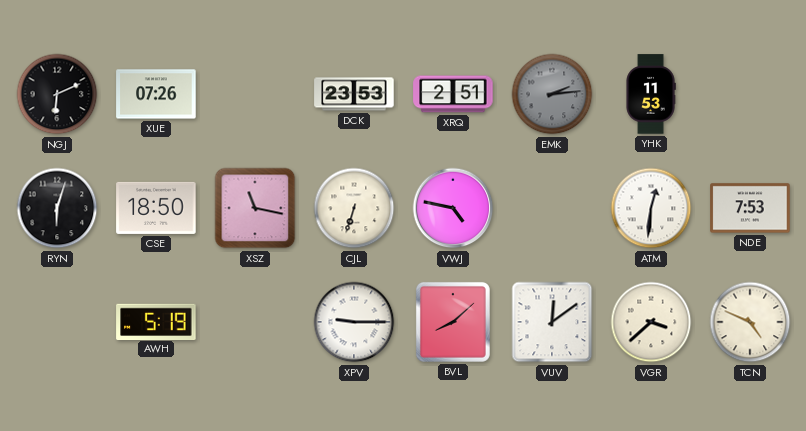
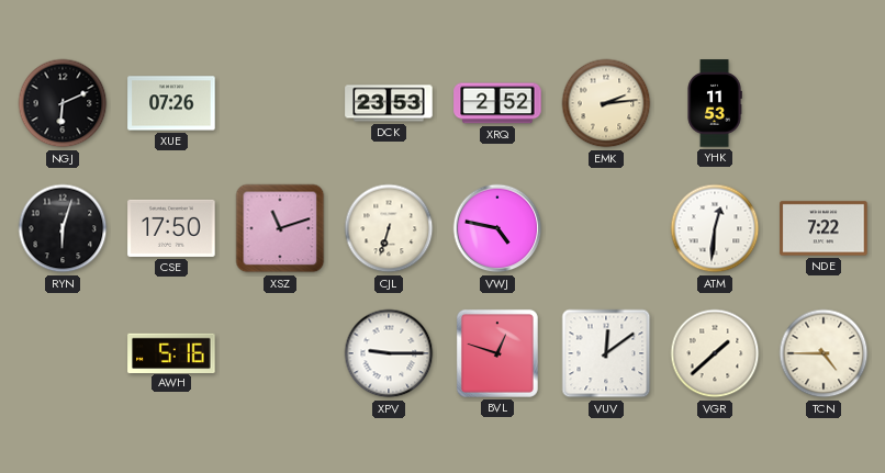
XRQ: 2:51 -> 2:52
EMK dial: grey -> cream
CSE: 18:50 -> 17:50
XSZ: 11:17 -> 11:12
NDE: 7:53 -> 7:22
AWH: 5:19 -> 5:16
BVL: 8:08 -> 12:48
VGR: 3:38 -> 1:38
TCN: 4:49 -> 4:45
